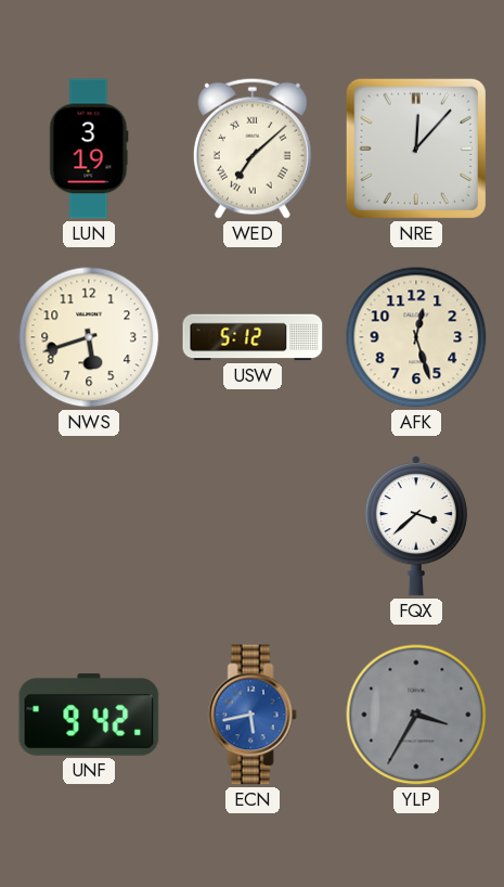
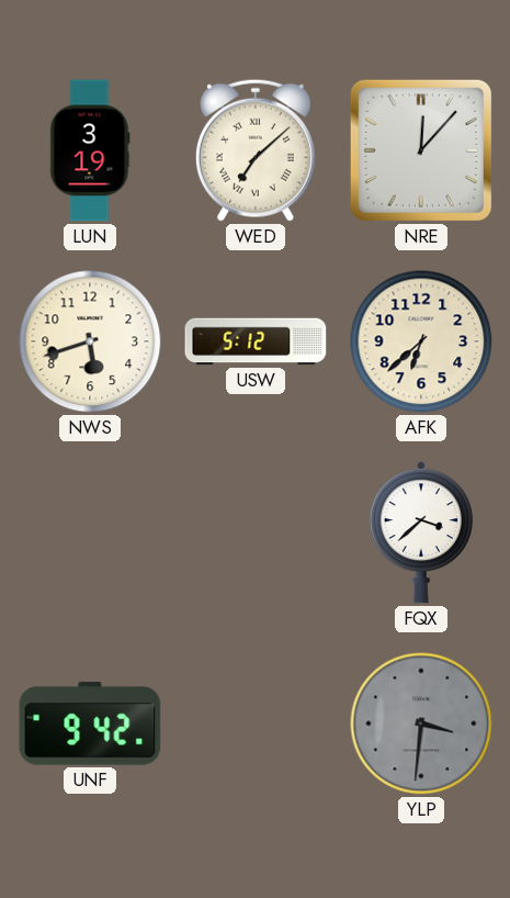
AFK: 12:27 -> 6:38
ECN: 5:43 -> none
YLP: 3:35 -> 3:31
